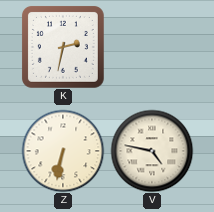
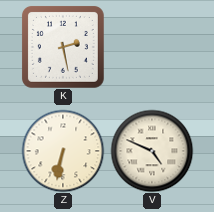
K: 2:32 -> 2:28
V: 4:47 -> 4:49
